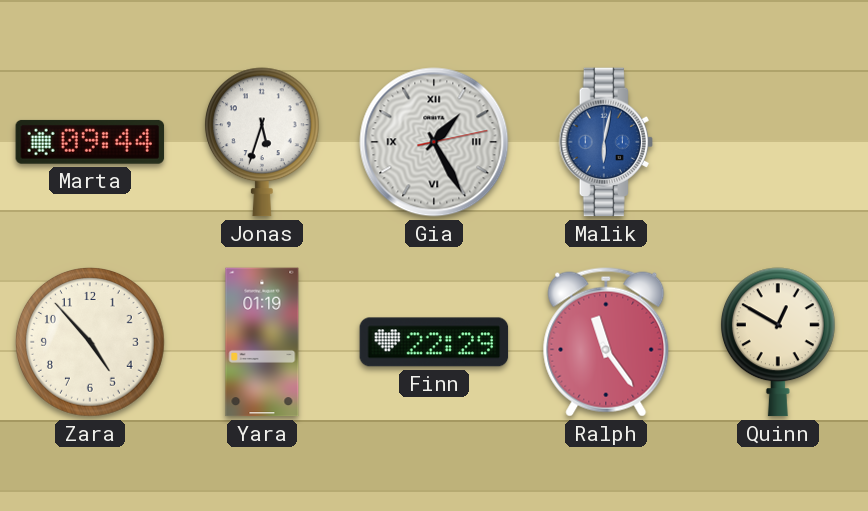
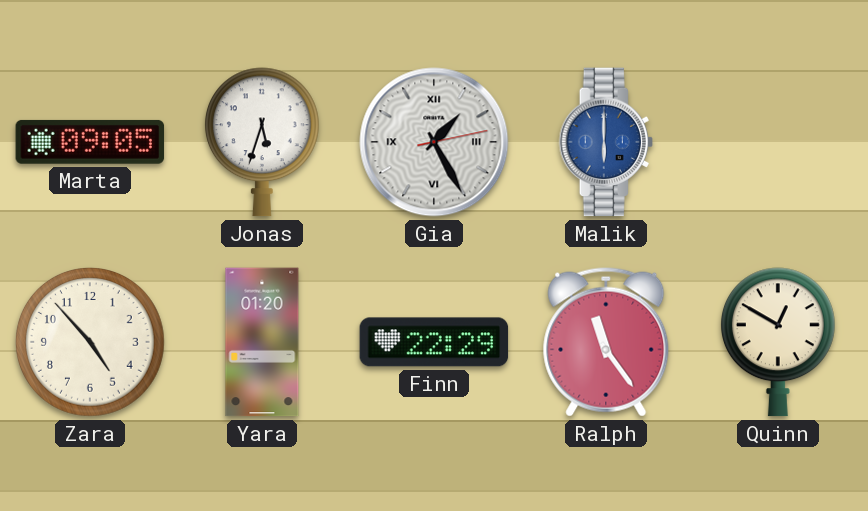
Marta: 09:44 -> 09:05
Malik: 6:02 -> 6:00
Yara: 01:19 -> 01:20
